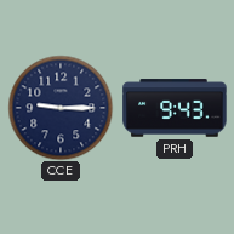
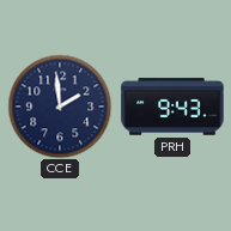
CCE: 9:15 -> 1:59
